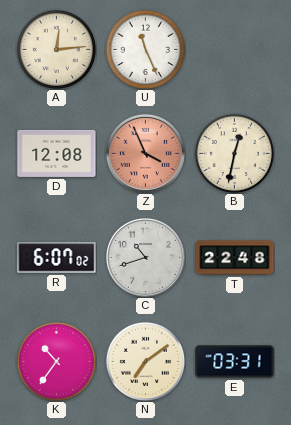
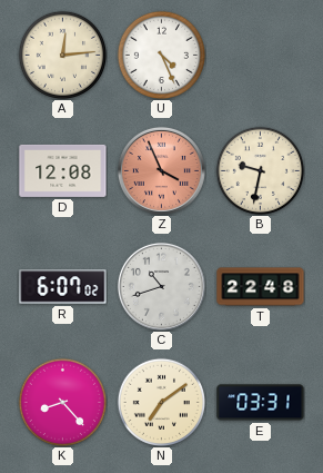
U: 11:26 -> 4:26
B: 12:32 -> 9:32
K: 10:36 -> 8:23
